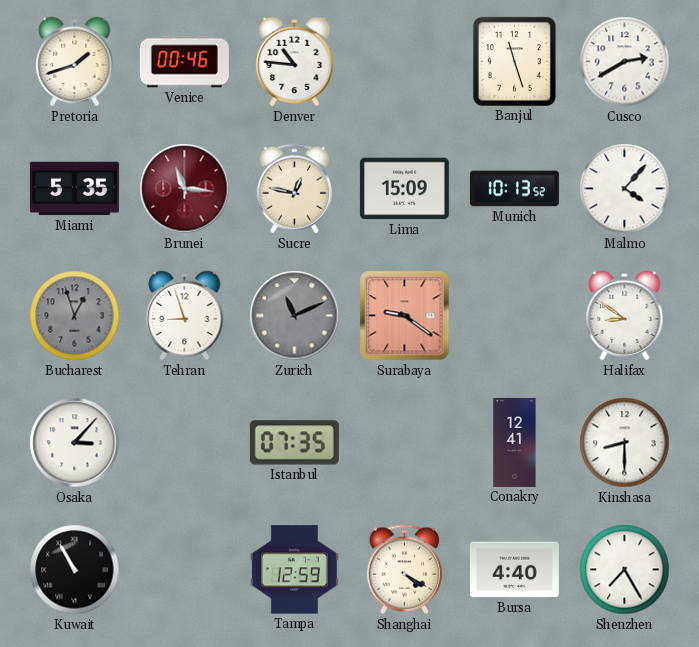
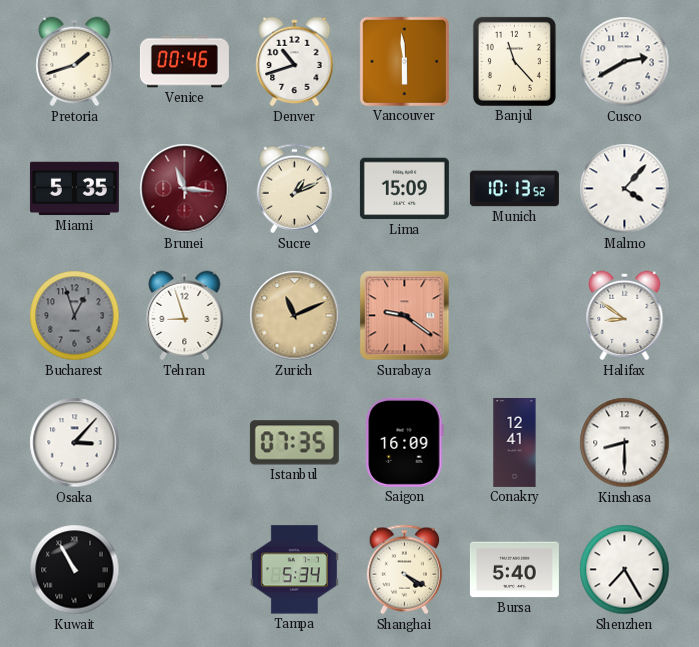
Denver: 10:46 -> 10:42
Vancouver: none -> 5:59
Banjul: 11:27 -> 11:23
Sucre: 12:47 -> 1:11
Zurich dial: grey -> champagne
Saigon: none -> 16:09
Tampa: 12:59 -> 5:34
Bursa: 4:40 -> 5:40
